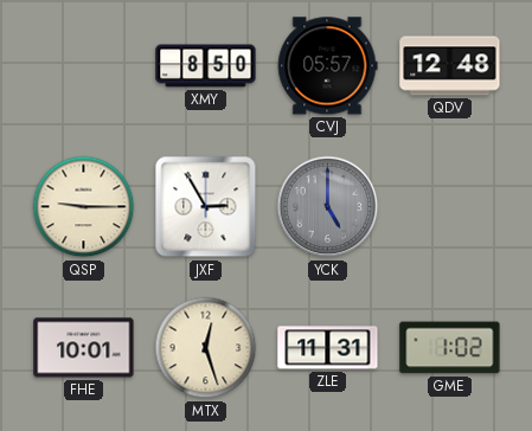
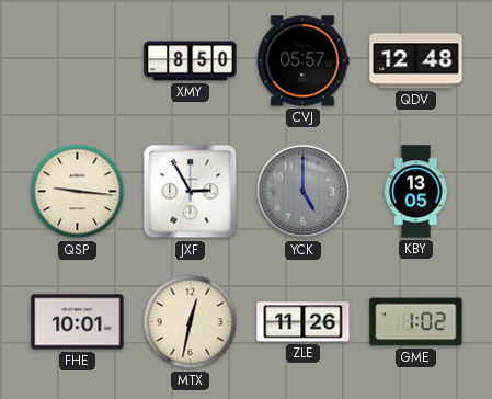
QSP: 9:15 -> 9:16
KBY: none -> 13:05
MTX: 12:27 -> 12:32
ZLE: 11:31 -> 11:26
